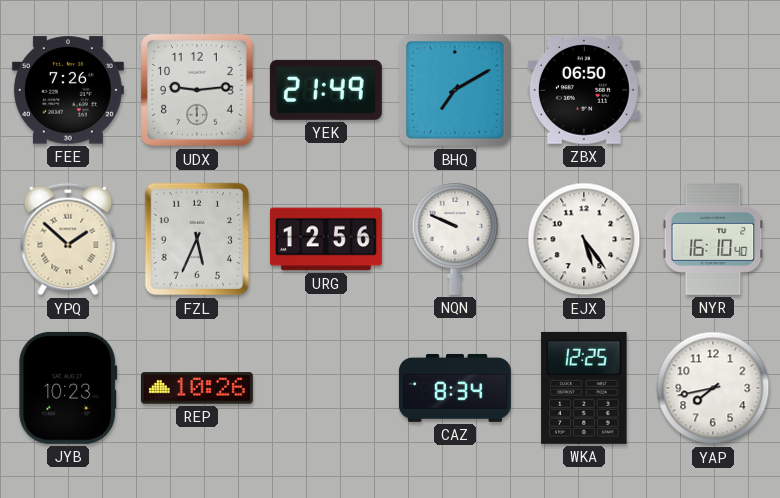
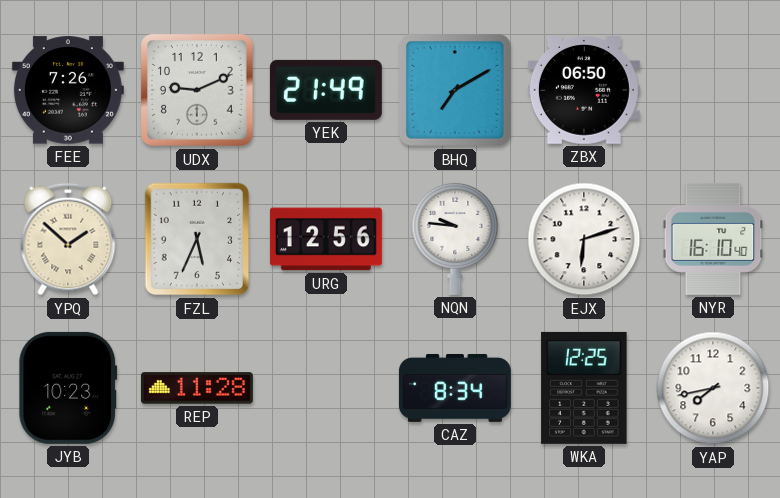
UDX: 9:14 -> 9:11
NQN: 9:49 -> 9:46
EJX: 5:24 -> 6:12
REP: 10:26 -> 11:28
